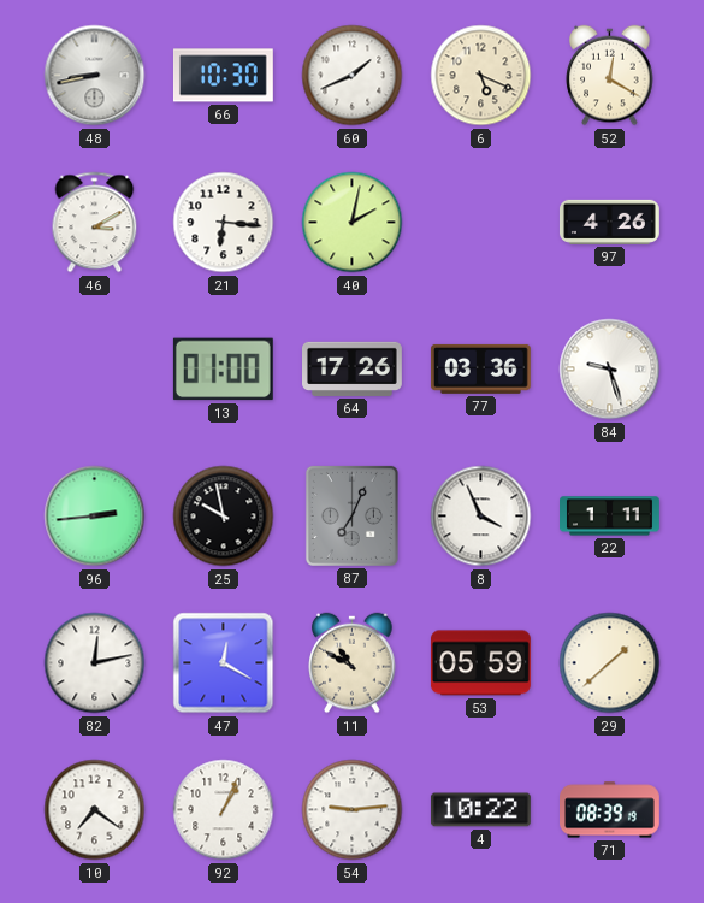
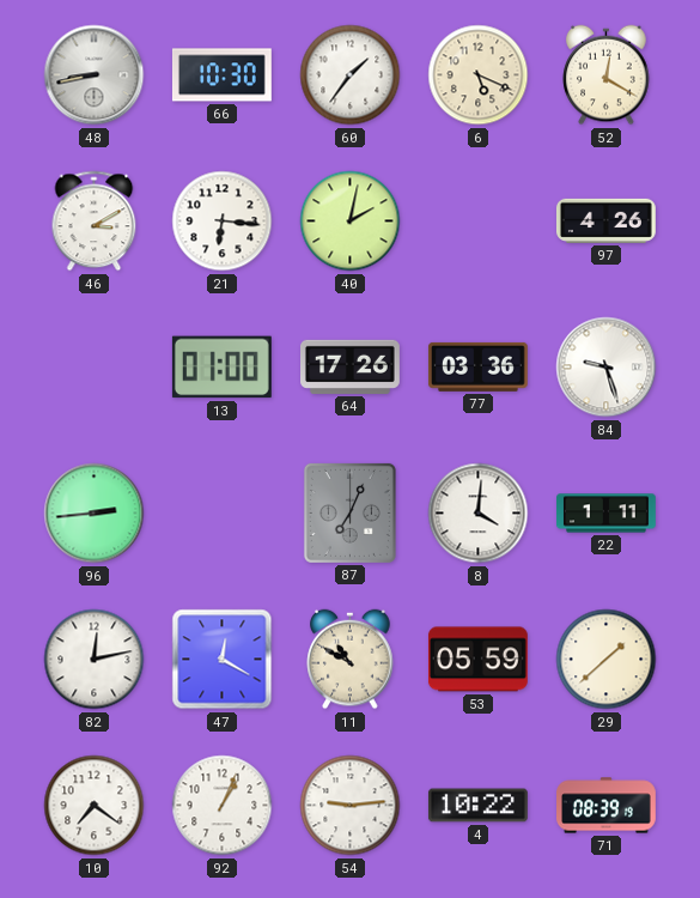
60: 1:41 -> 1:36
25: 9:58 -> none
8: 3:56 -> 4:01
